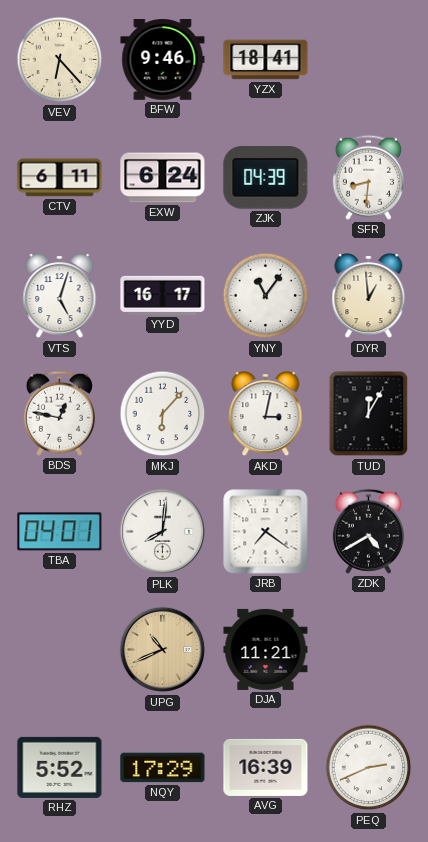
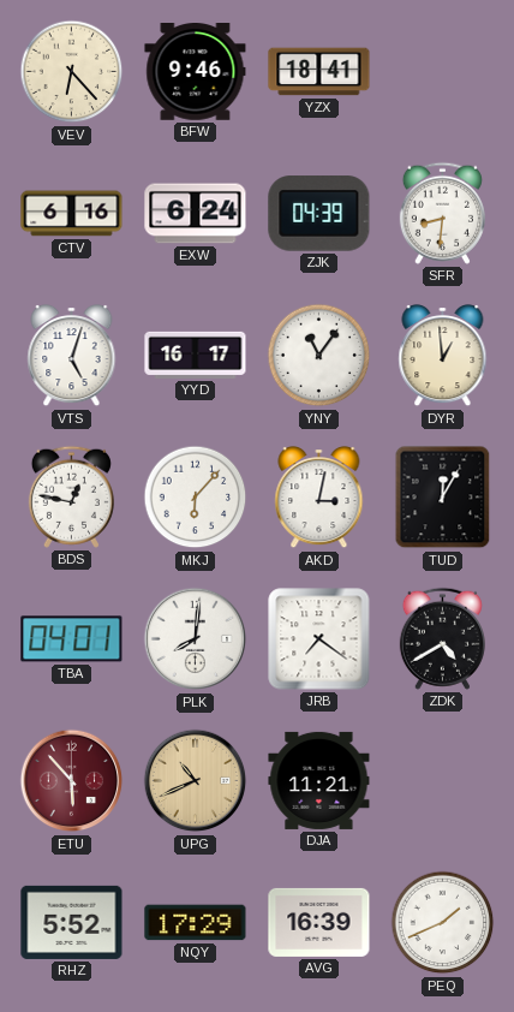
CTV: 6:11 -> 6:16
ETU: none -> 5:53
PEQ: 2:41 -> 1:41
